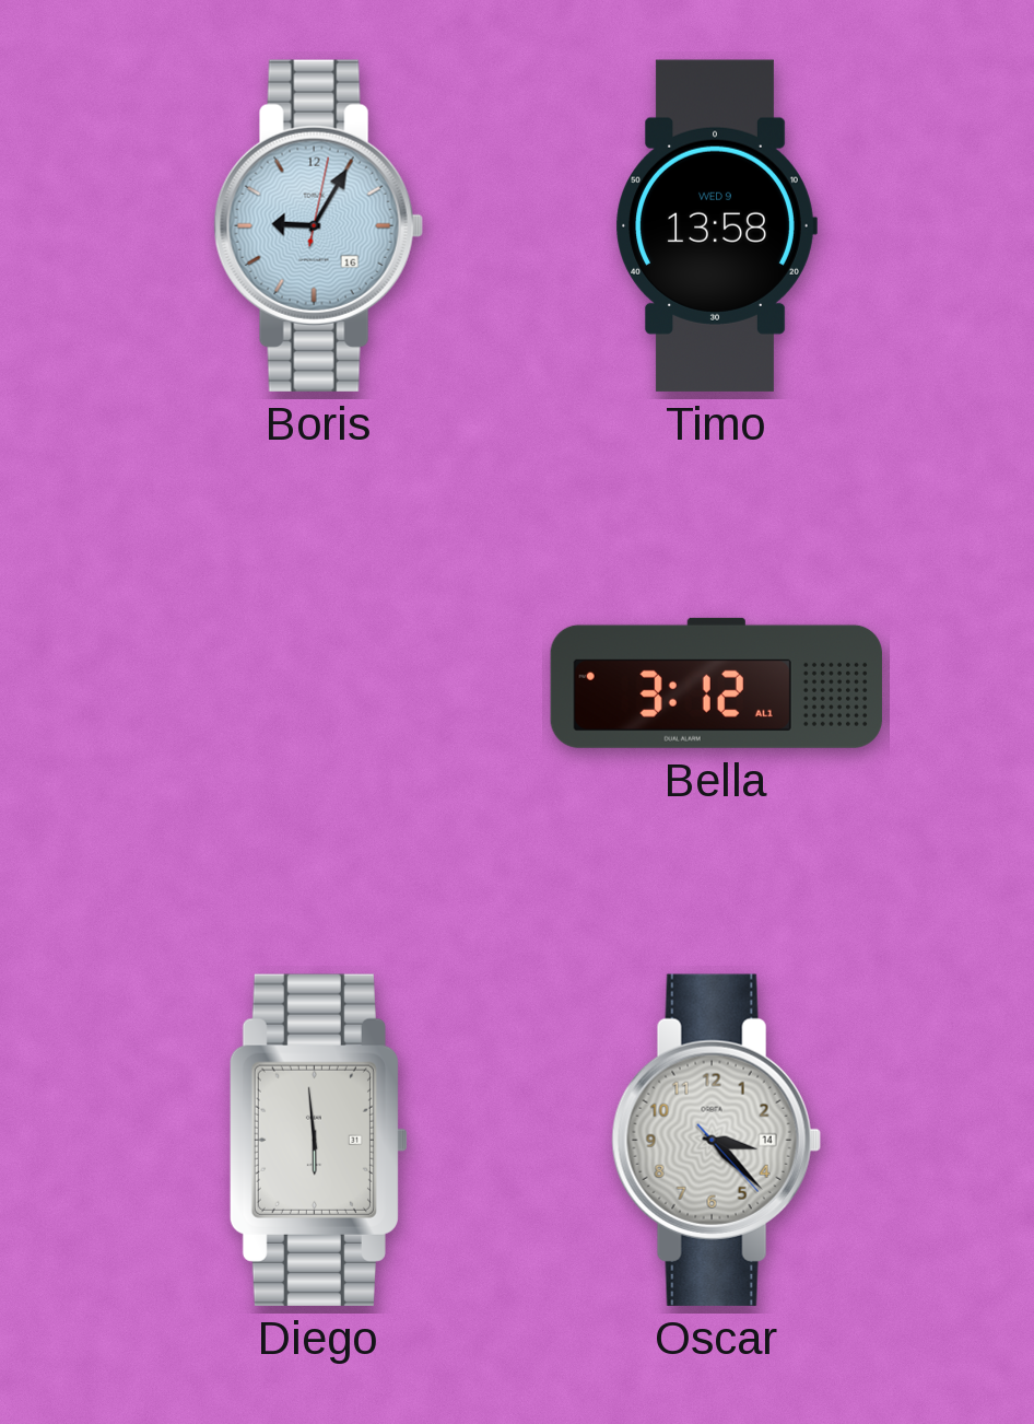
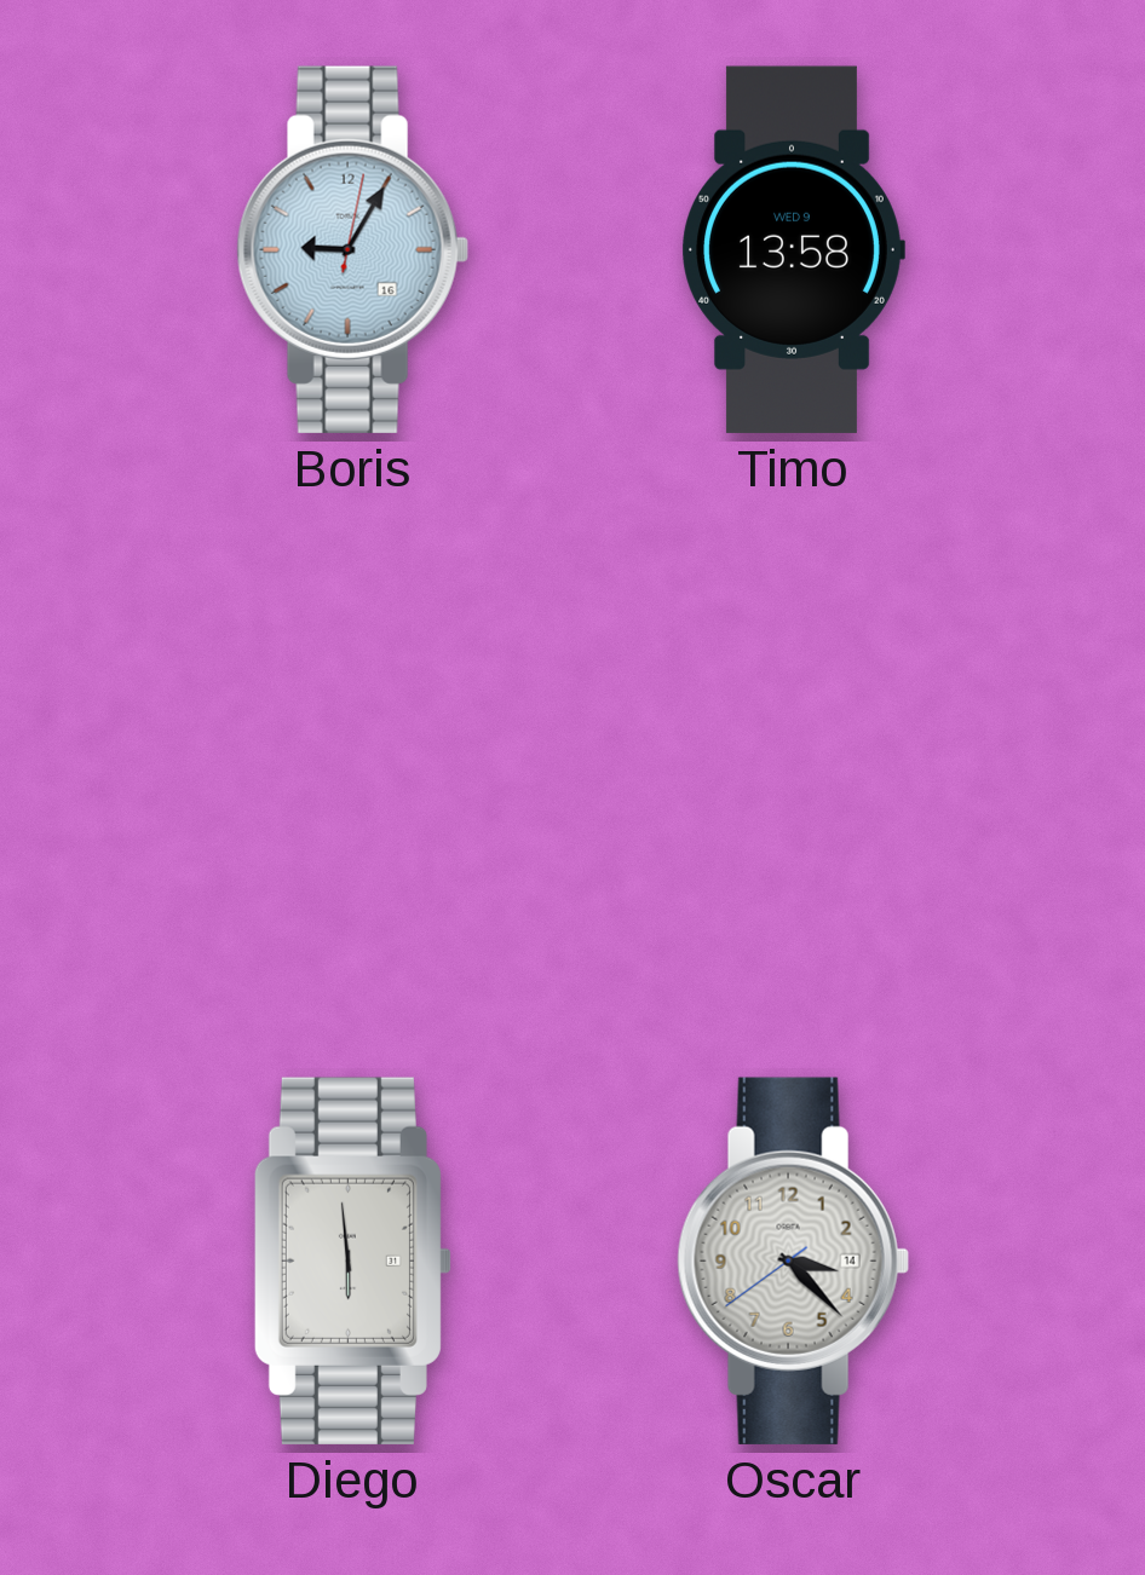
Bella: 3:12 -> none
Oscar: 3:22:23 -> 3:22:39
